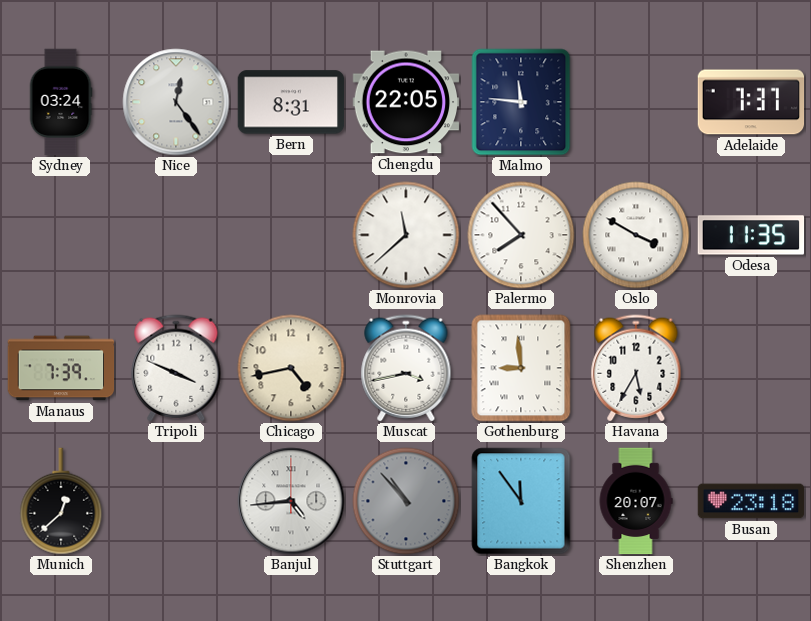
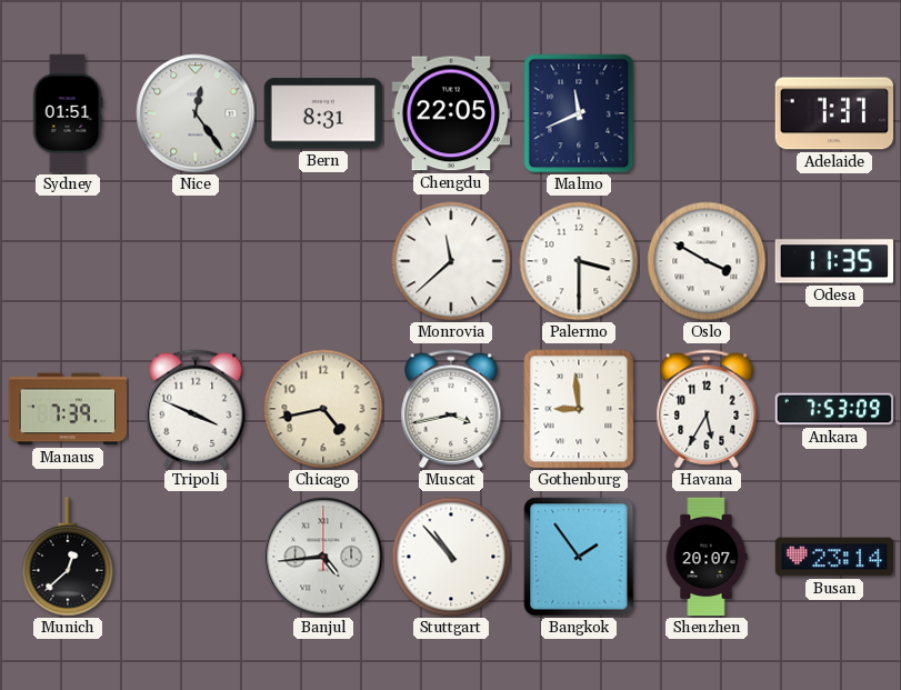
Sydney: 03:24 -> 01:51
Malmo: 11:46 -> 11:41
Palermo: 7:53 -> 3:30
Ankara: none -> 7:53
Stuttgart dial: grey -> white
Bangkok: 11:54 -> 1:54
Busan: 23:18 -> 23:14
